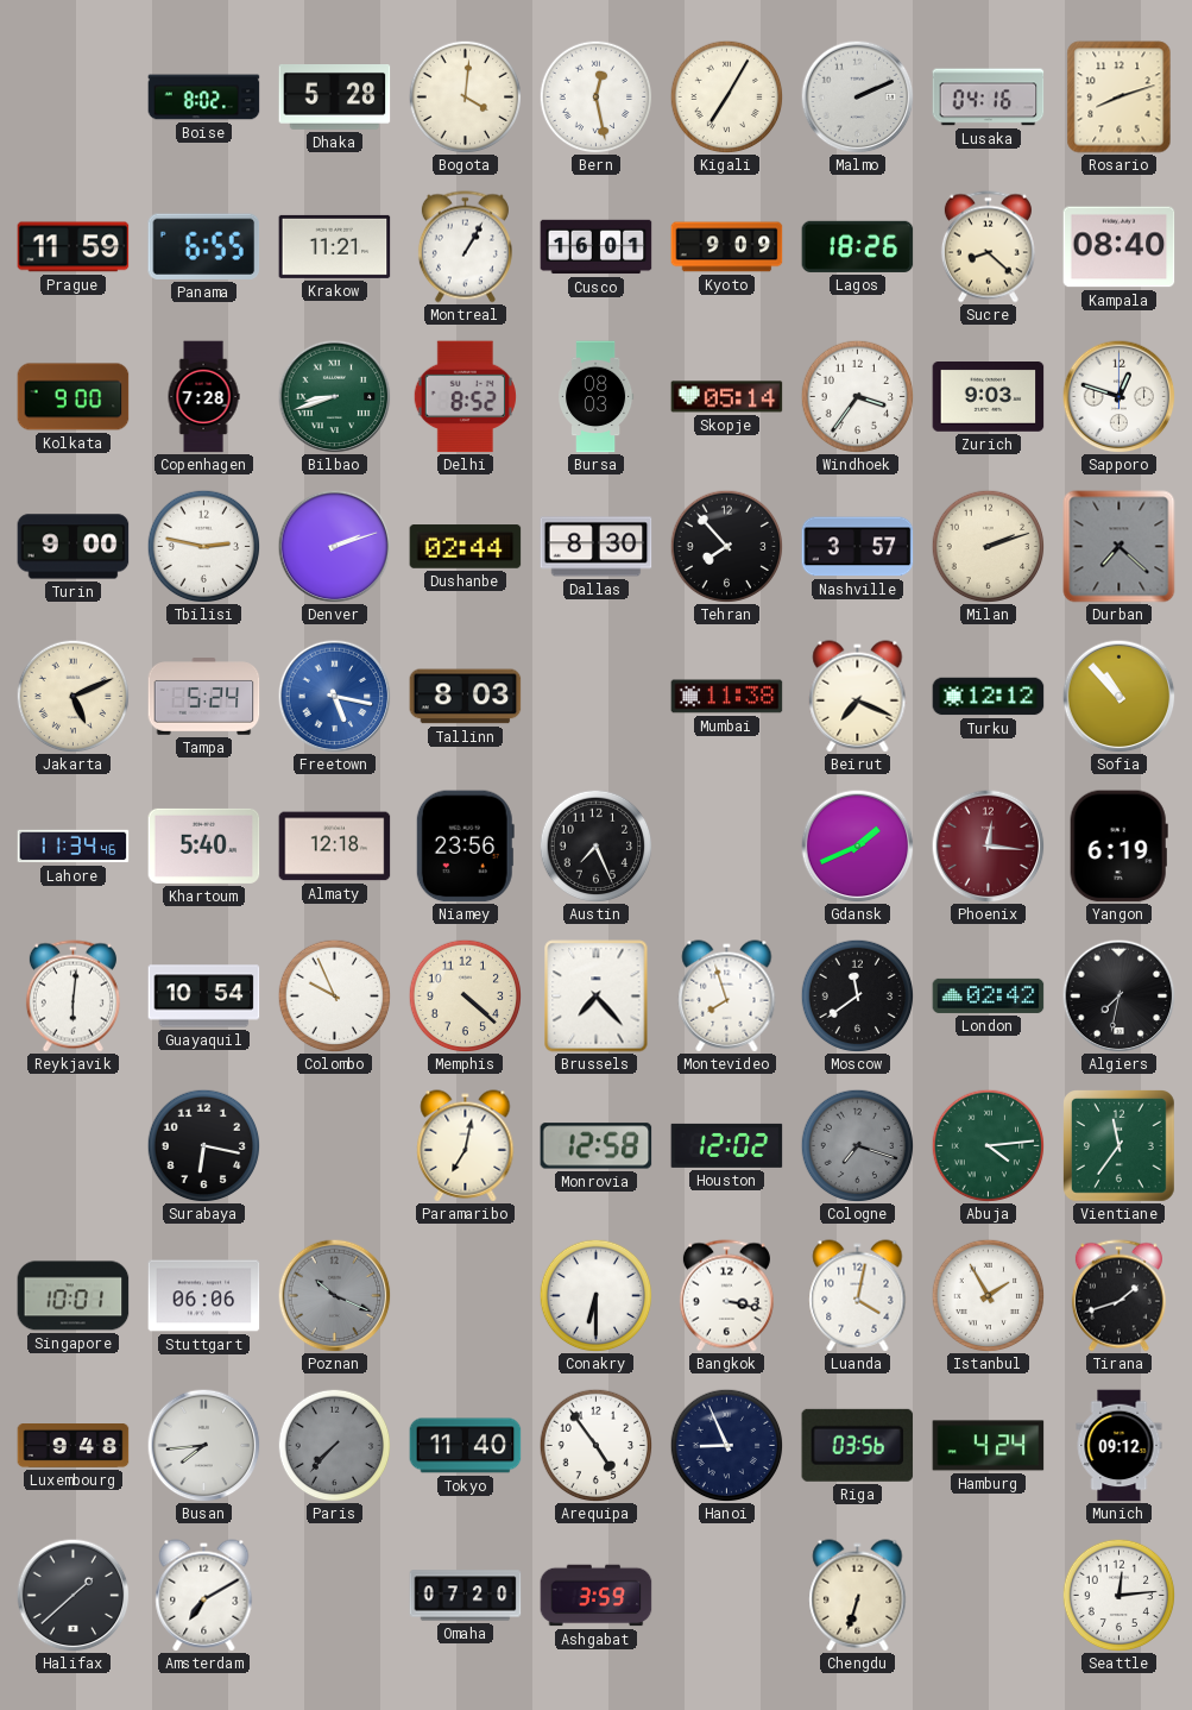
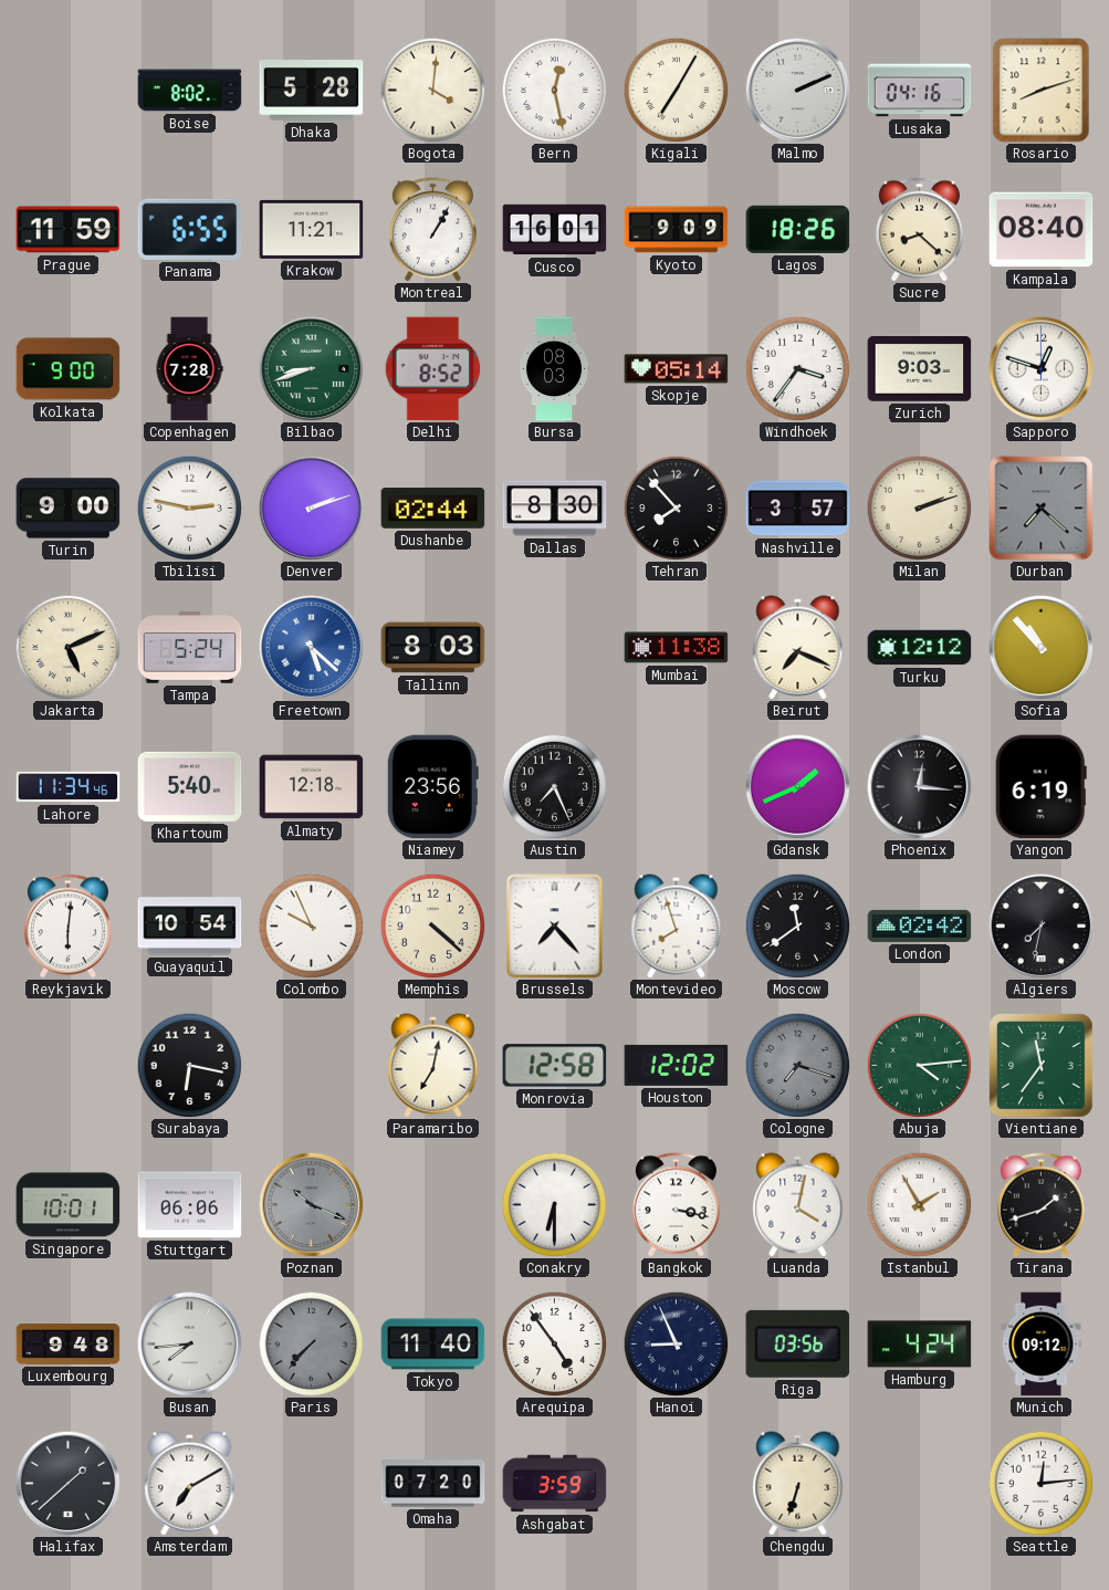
Freetown: 5:17 -> 5:22
Phoenix dial: burgundy -> black
